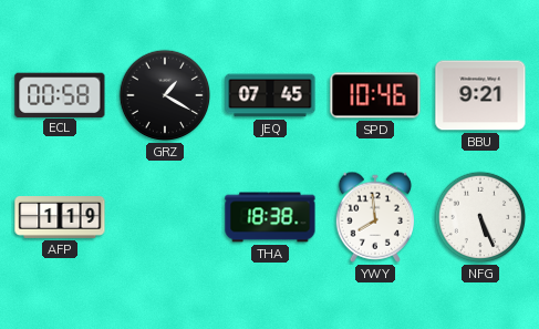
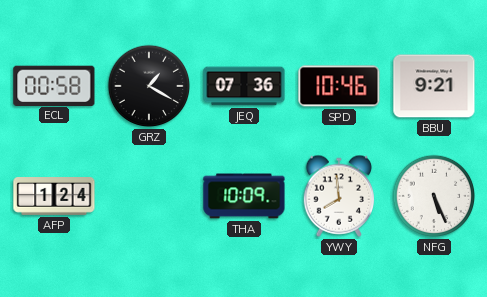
JEQ: 07:45 -> 07:36
AFP: 1:19 -> 1:24
THA: 18:38 -> 10:09
